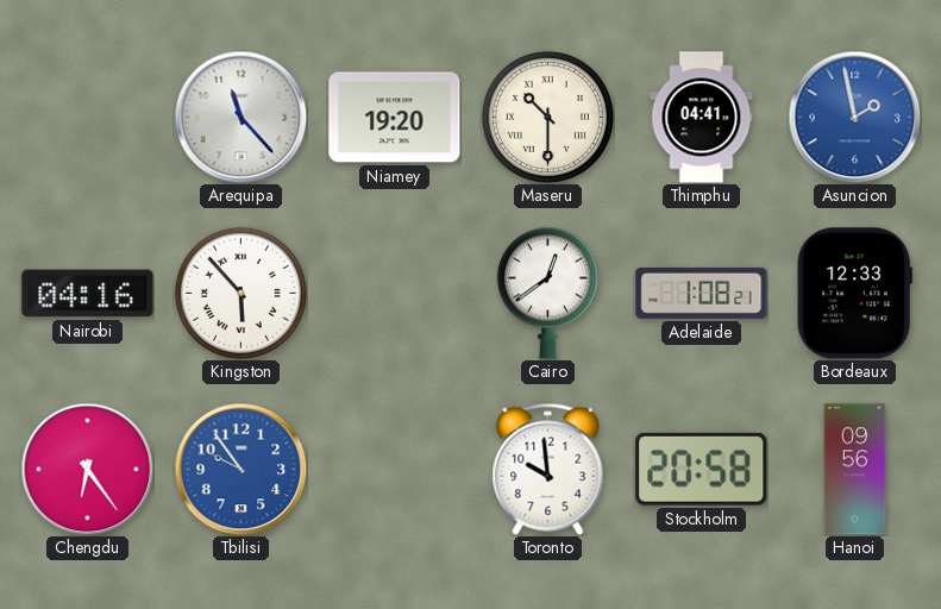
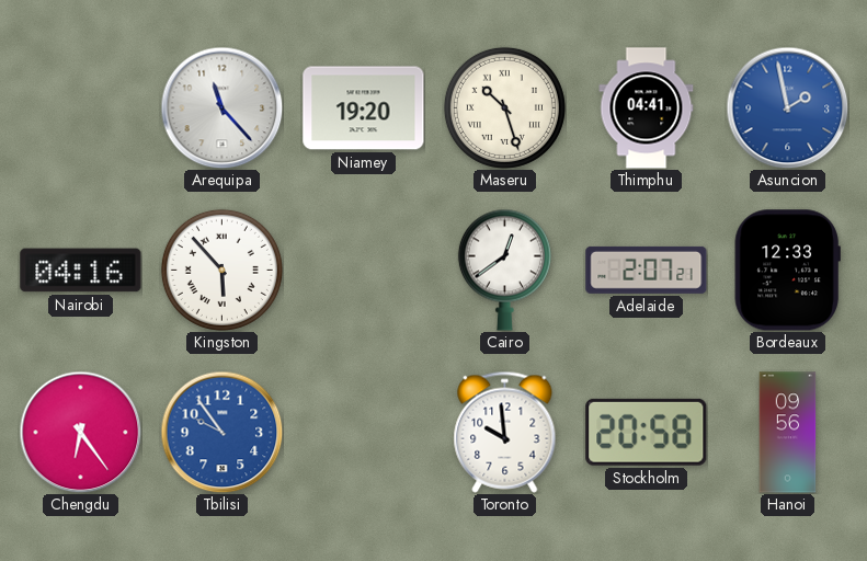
Maseru: 10:30 -> 10:27
Adelaide: 1:08 -> 2:07
